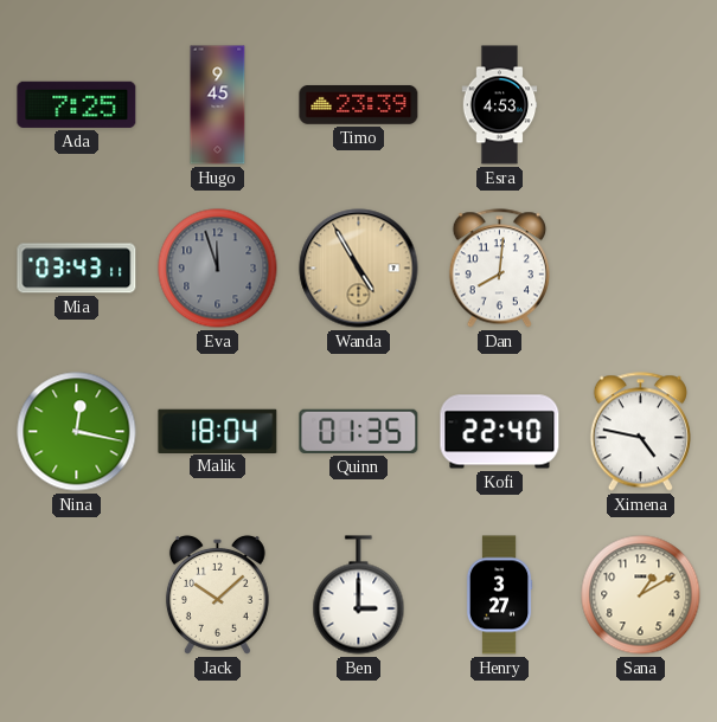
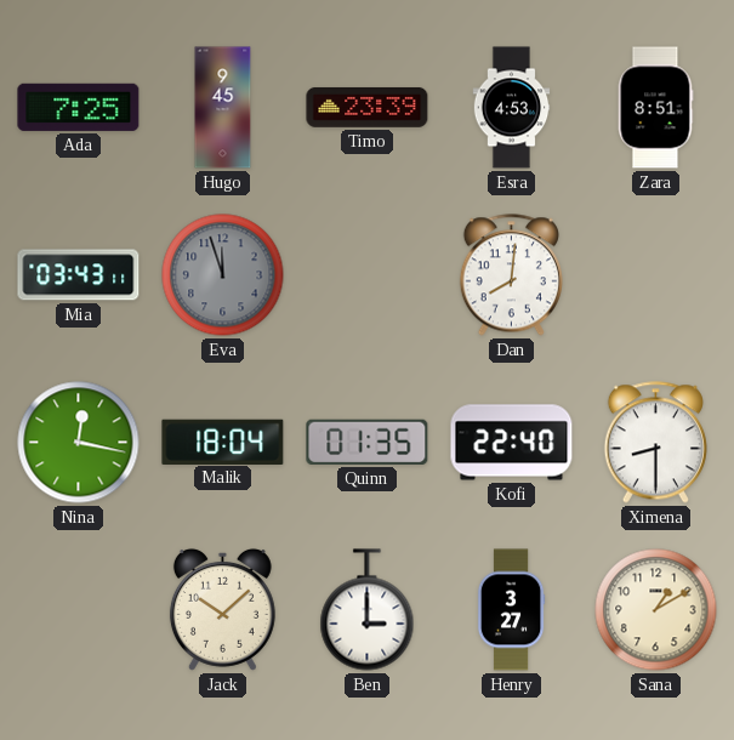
Zara: none -> 8:51
Wanda: 4:55 -> none
Ximena: 4:47 -> 8:30
